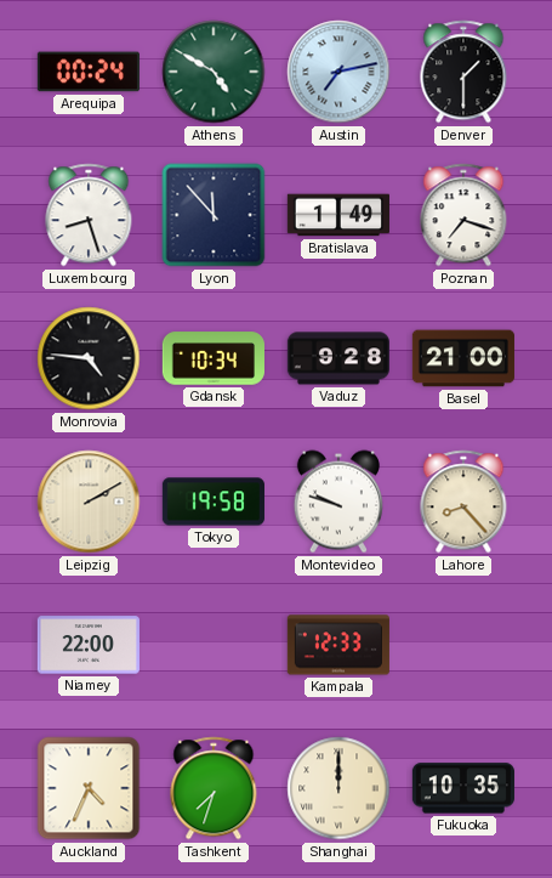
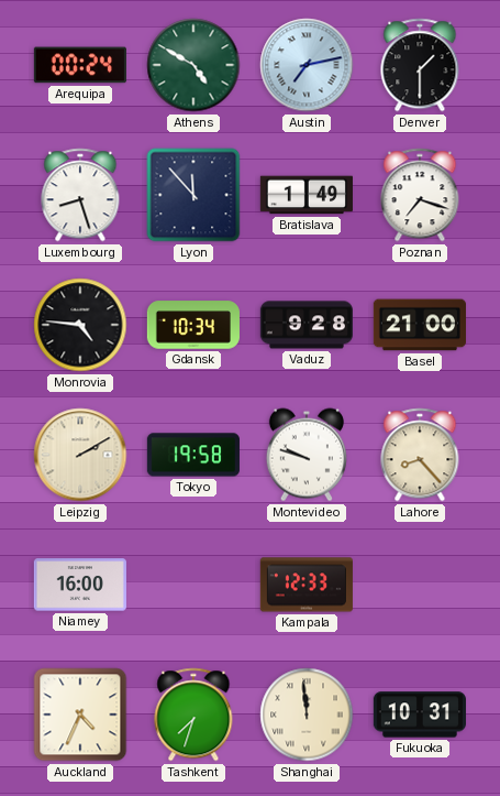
Niamey: 22:00 -> 16:00
Shanghai: 12:00 -> 11:59
Fukuoka: 10:35 -> 10:31
